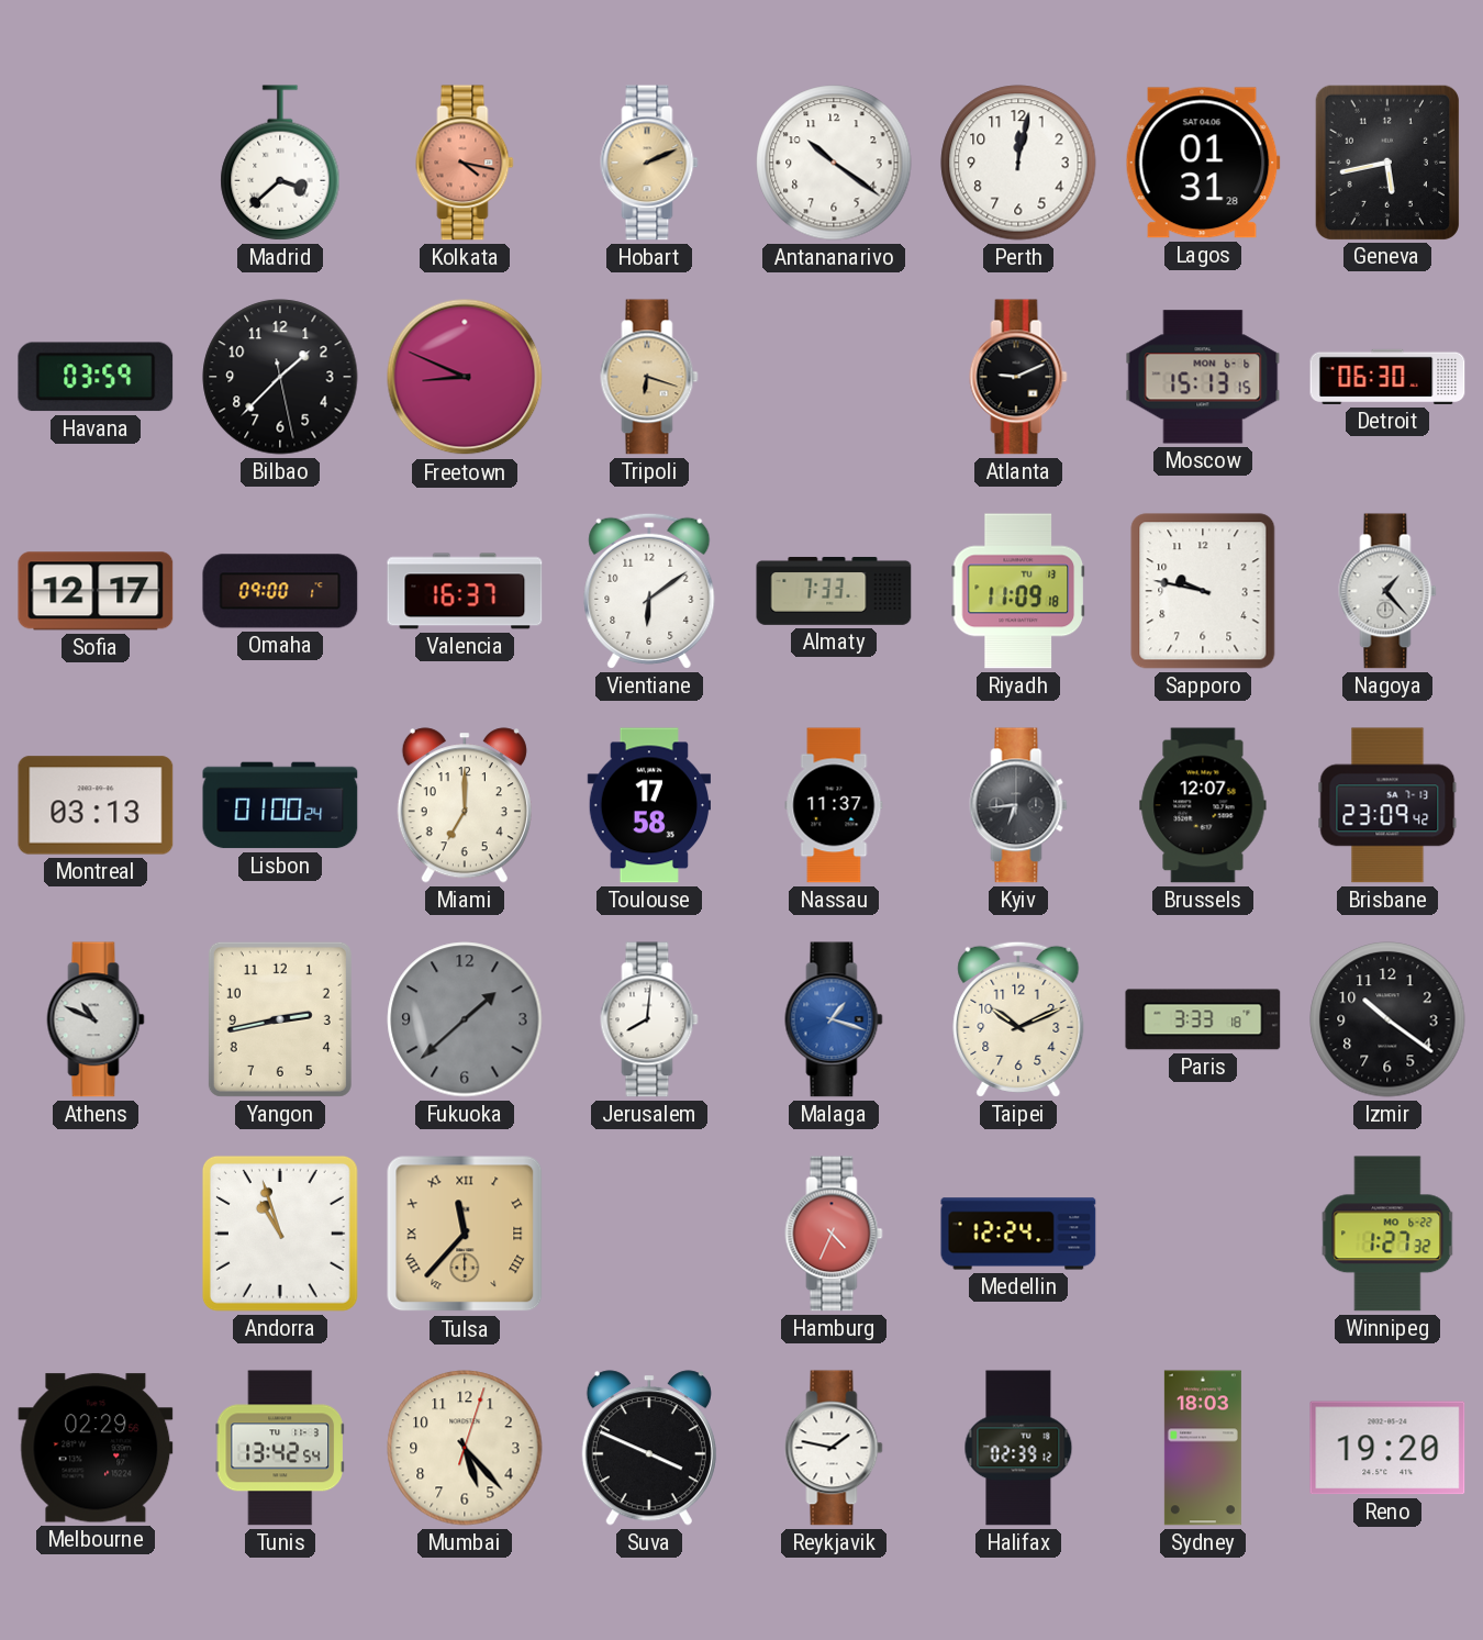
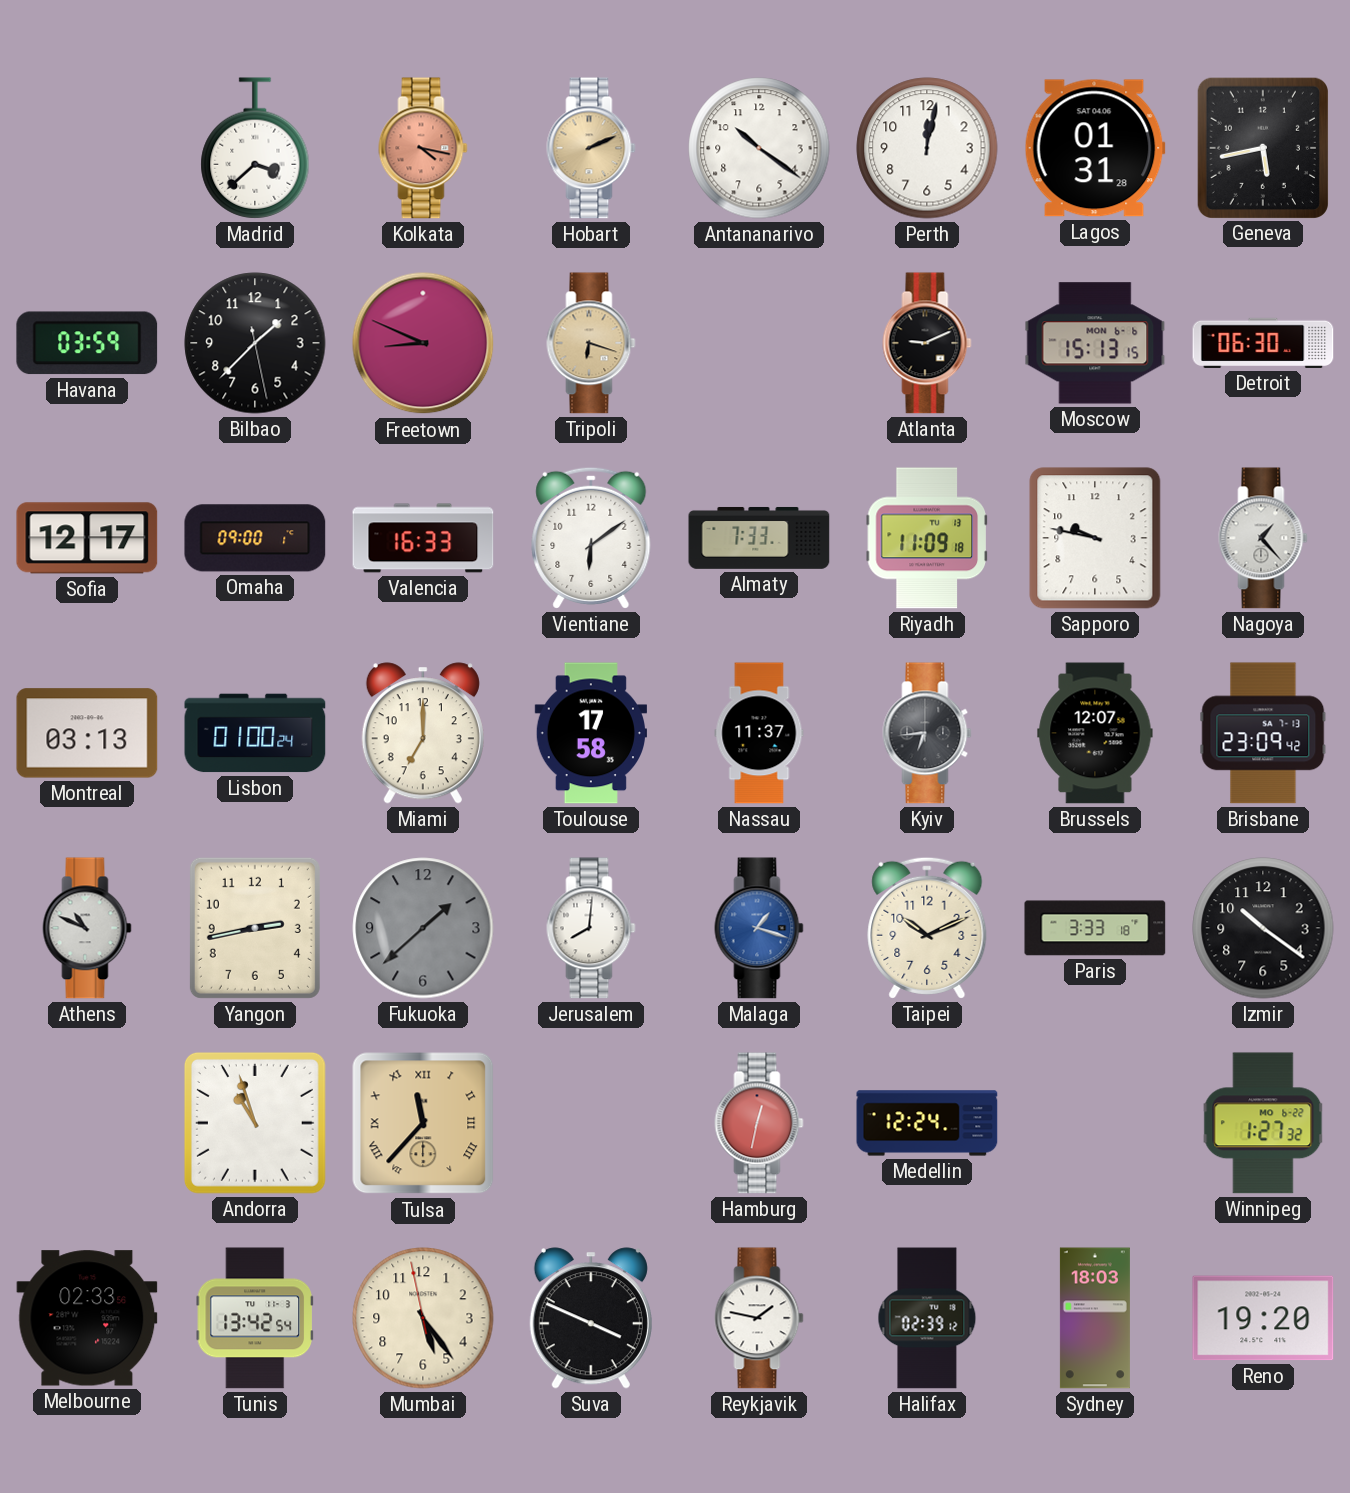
Valencia: 16:37 -> 16:33
Hamburg: 4:34 -> 12:32
Melbourne: 02:29 -> 02:33
Mumbai: 5:23:03 -> 5:23:58
